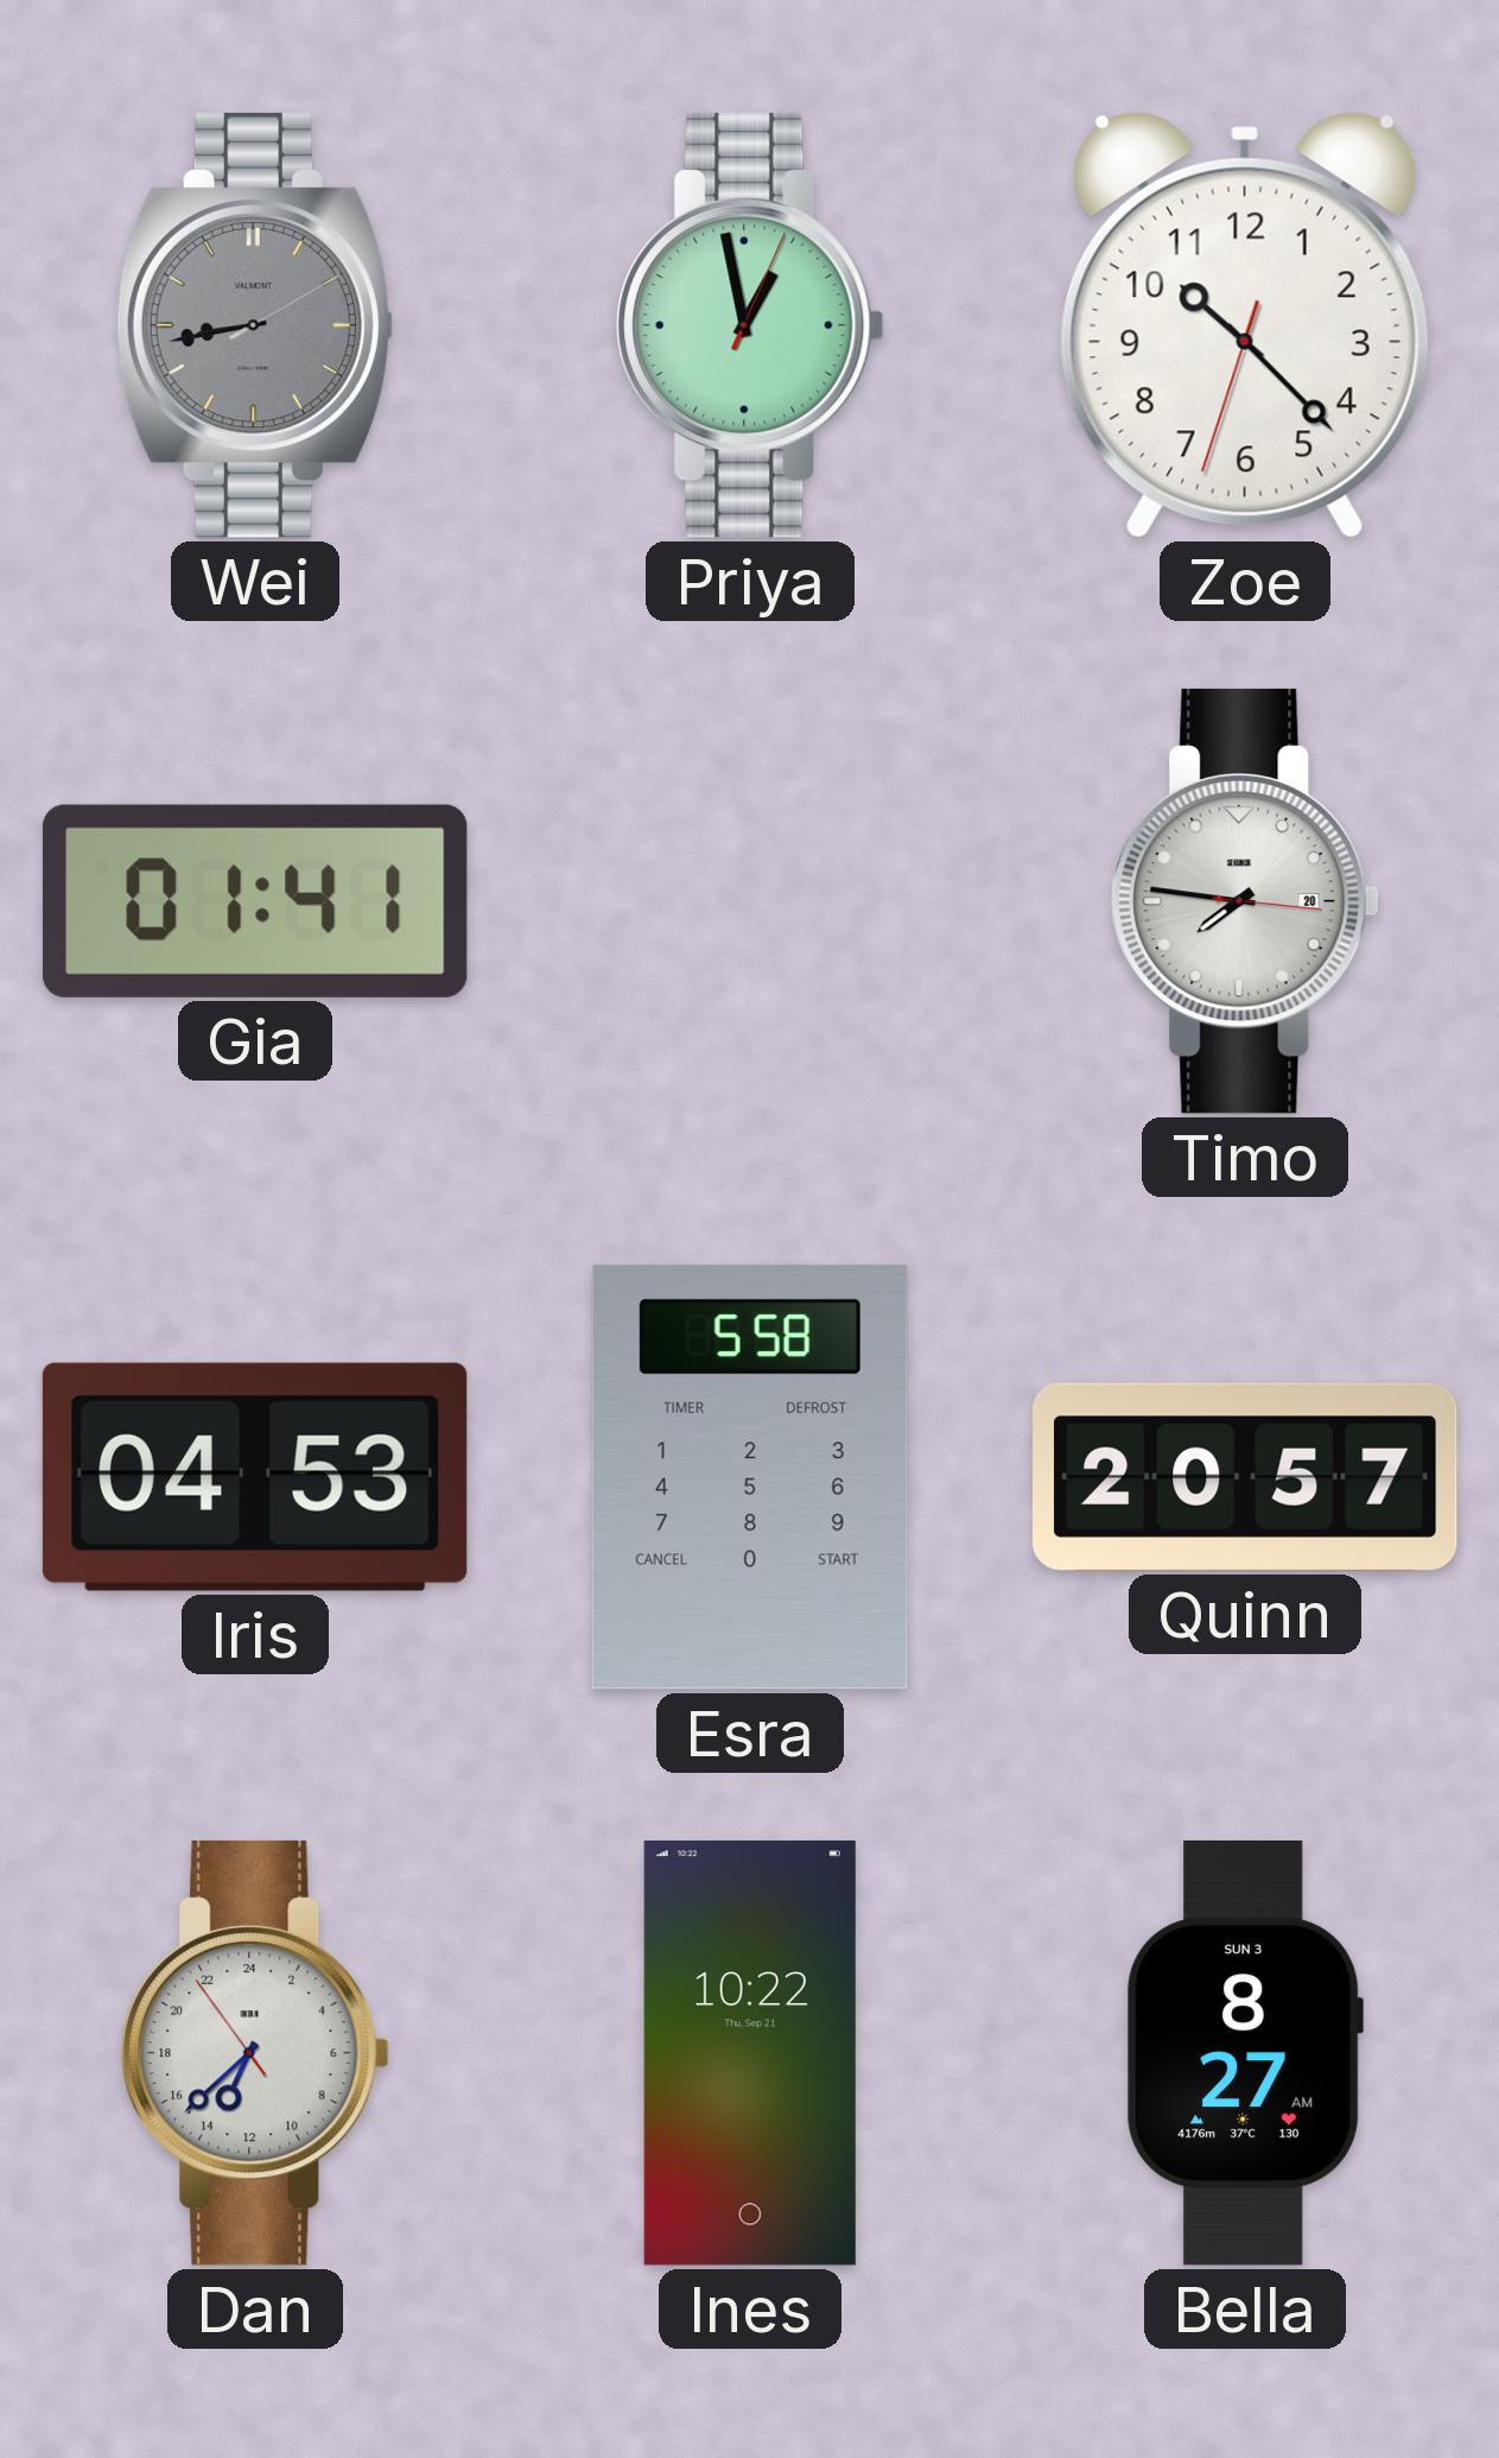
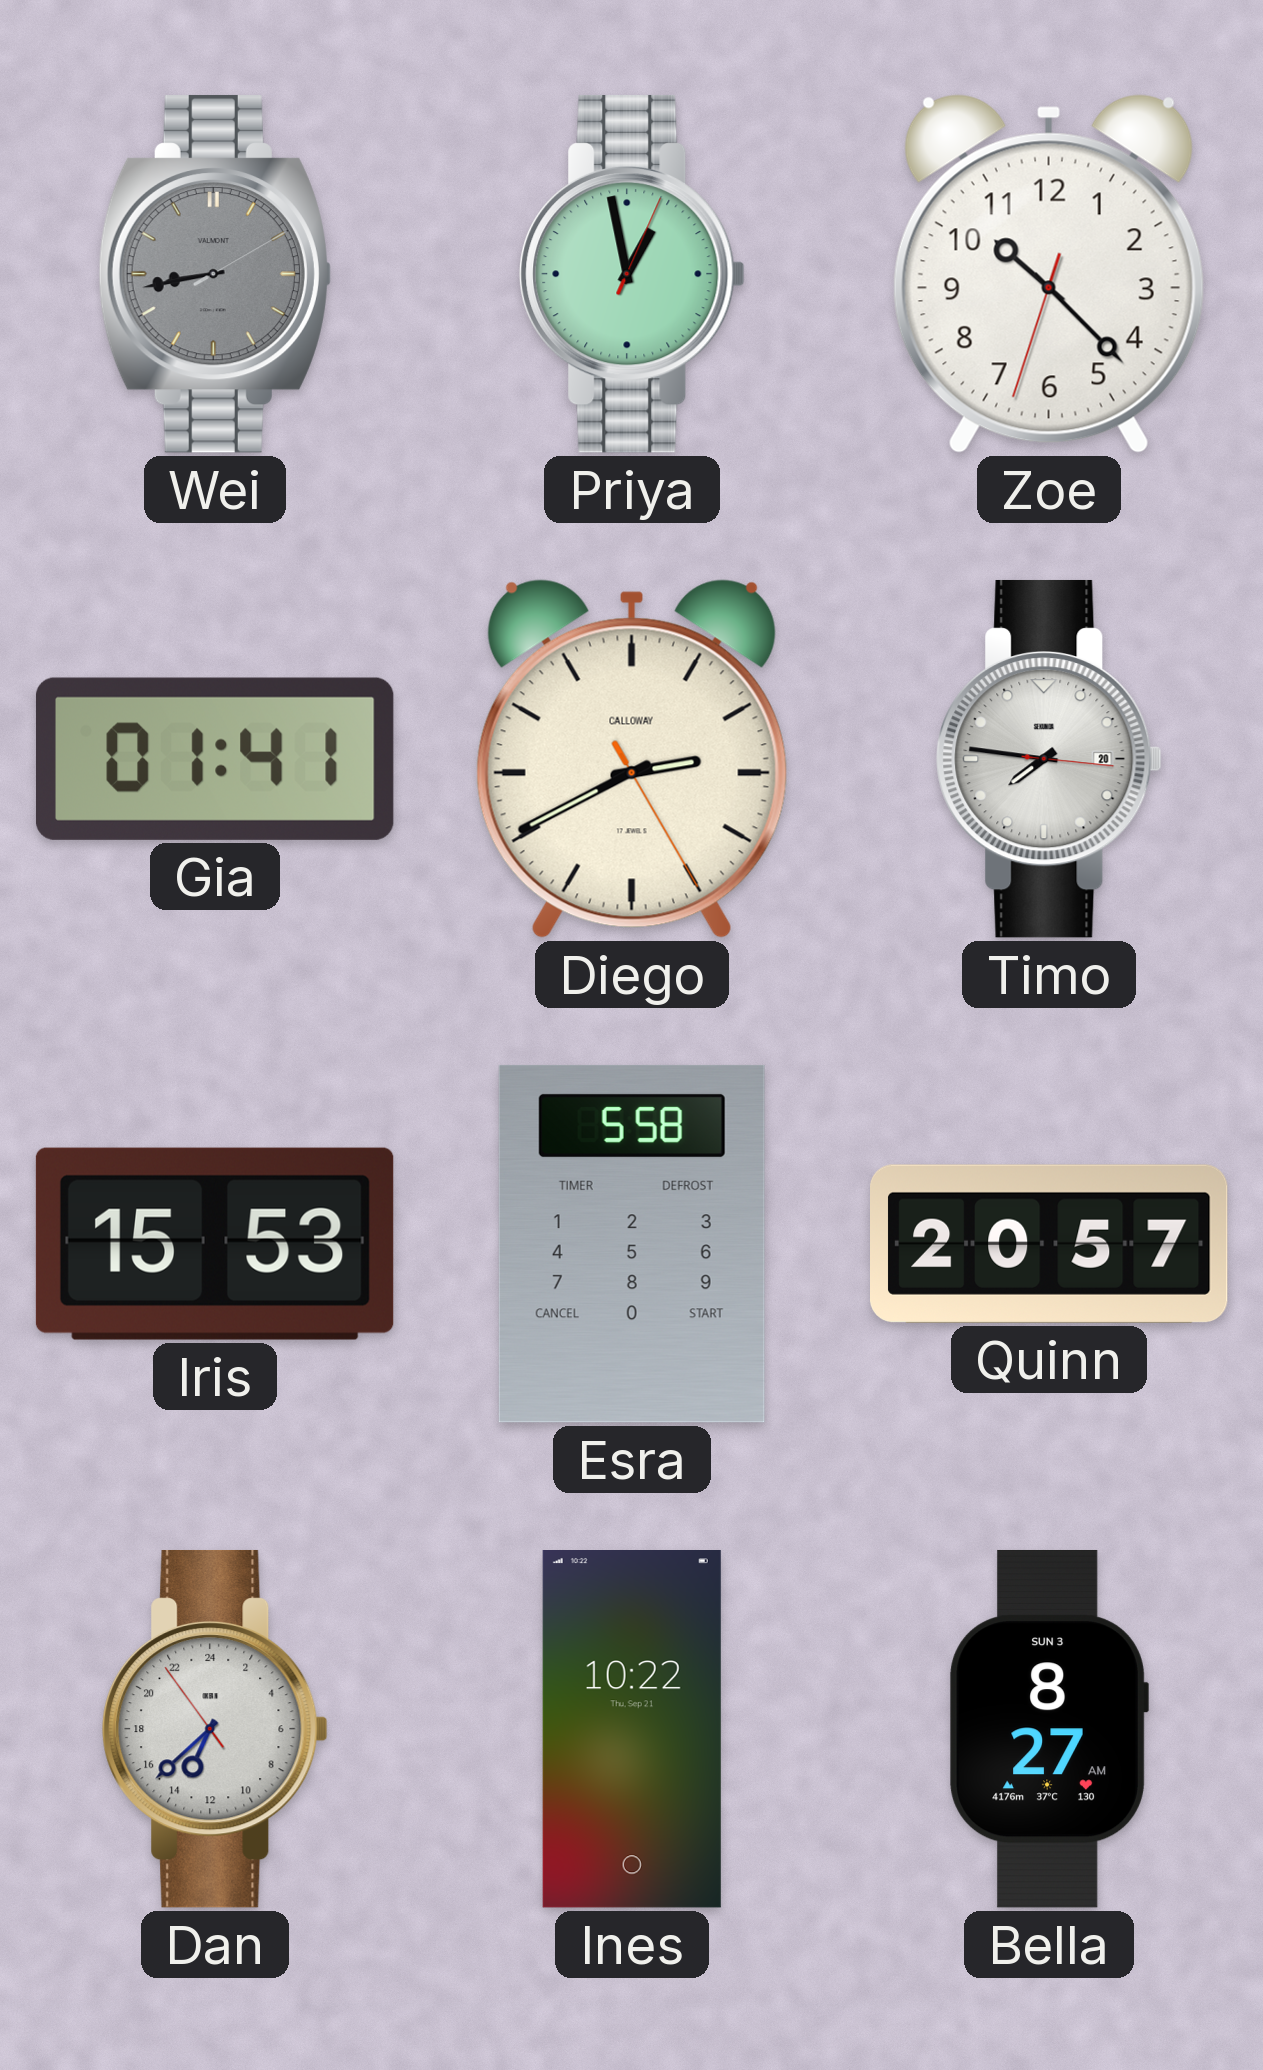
Diego: none -> 2:40
Iris: 04:53 -> 15:53
